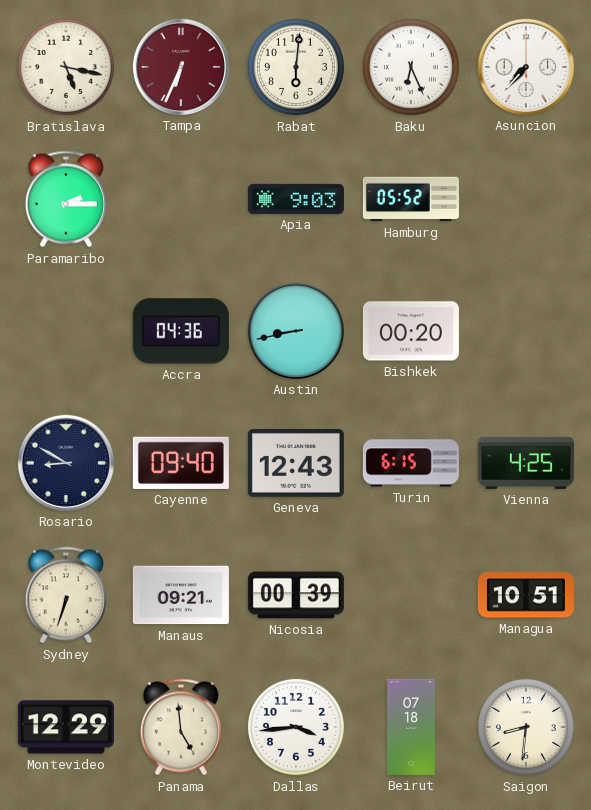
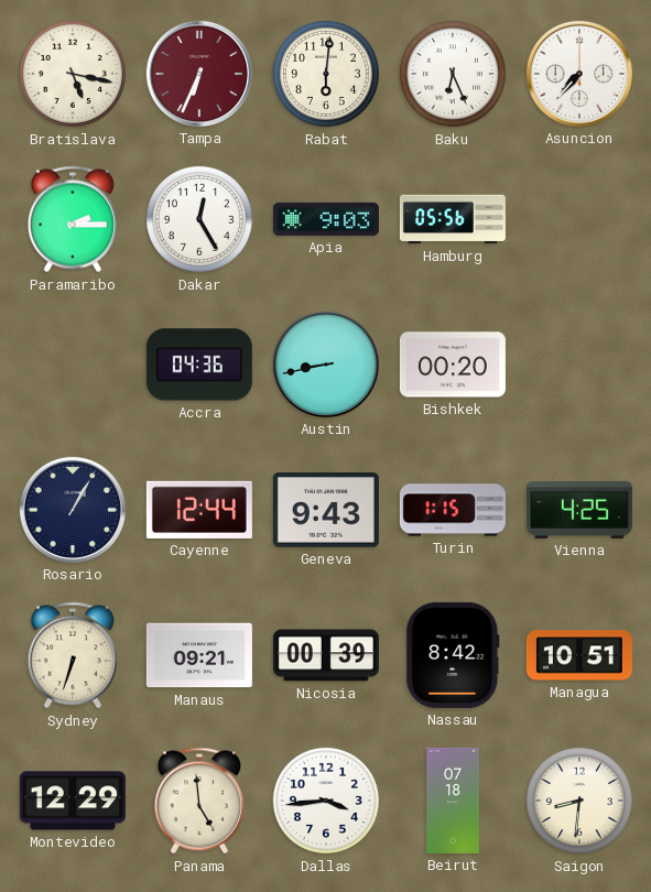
Dakar: none -> 12:25
Hamburg: 05:52 -> 05:56
Rosario: 8:50 -> 1:05
Cayenne: 09:40 -> 12:44
Geneva: 12:43 -> 9:43
Turin: 6:15 -> 1:15
Nassau: none -> 8:42
